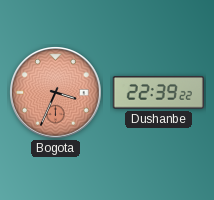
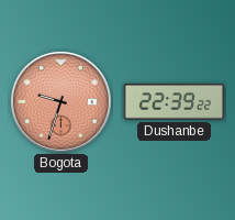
Bogota: 3:34 -> 9:33
